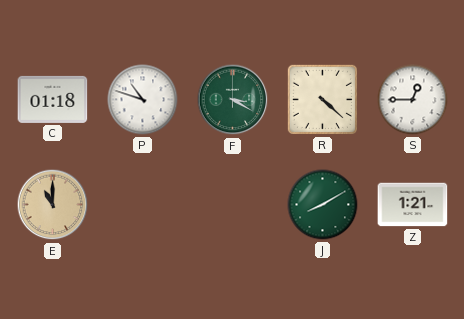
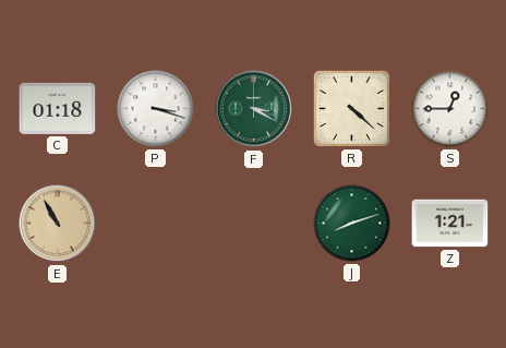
P: 10:48 -> 3:18
E: 11:00 -> 10:55
J: 8:10 -> 8:12
